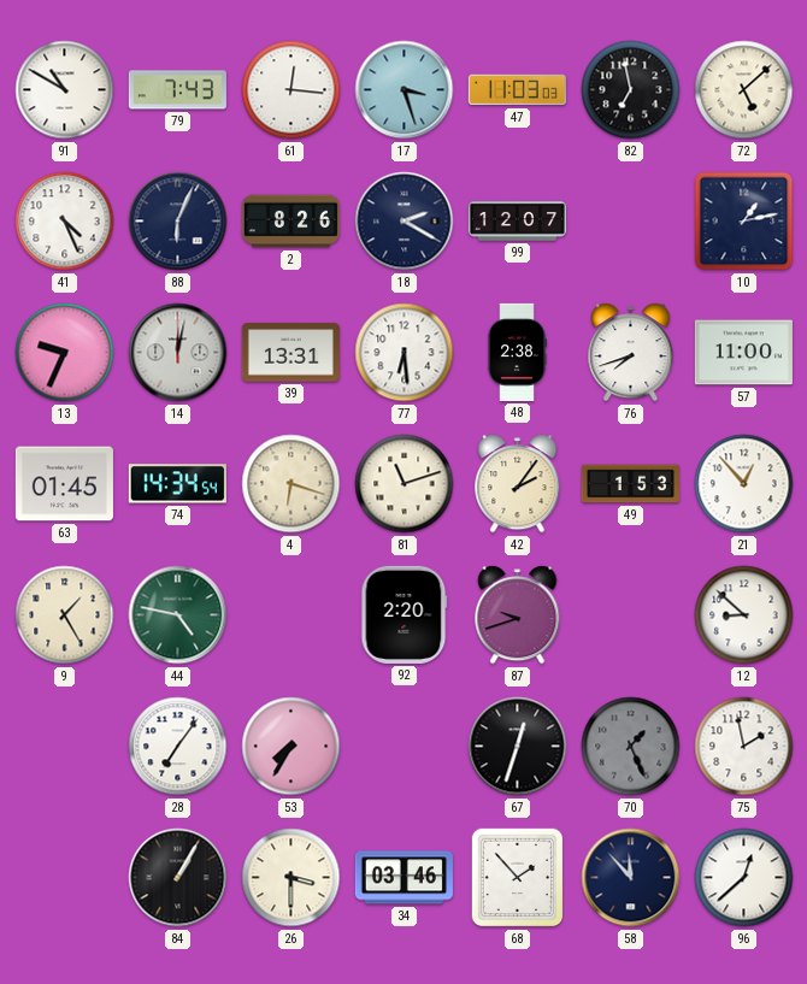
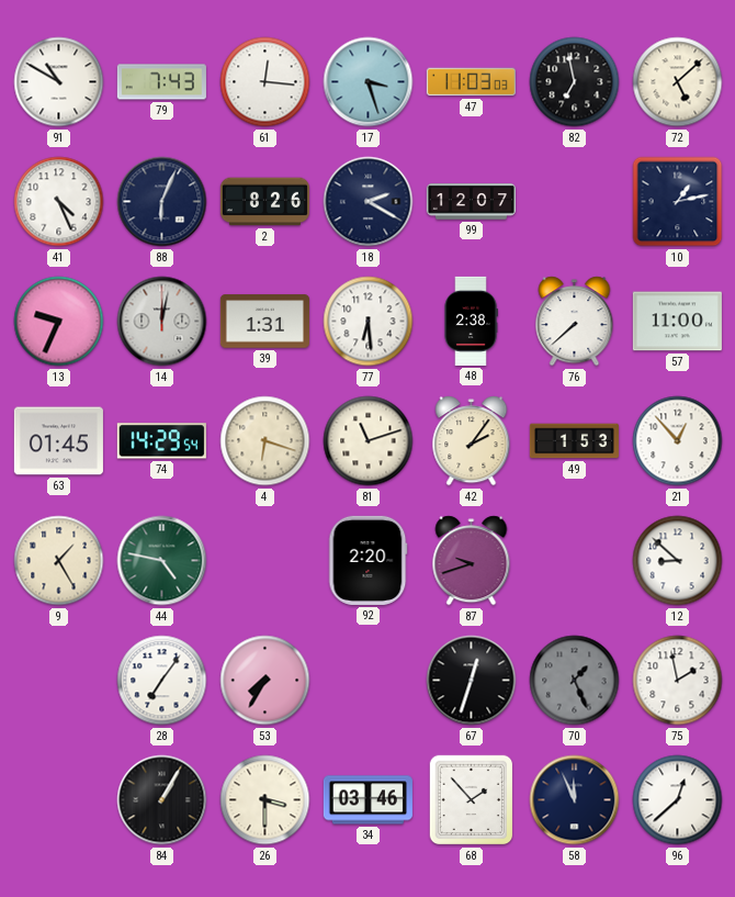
39: 13:31 -> 1:31
76: 7:42 -> 7:38
74: 14:34 -> 14:29
58: 11:53 -> 11:56
